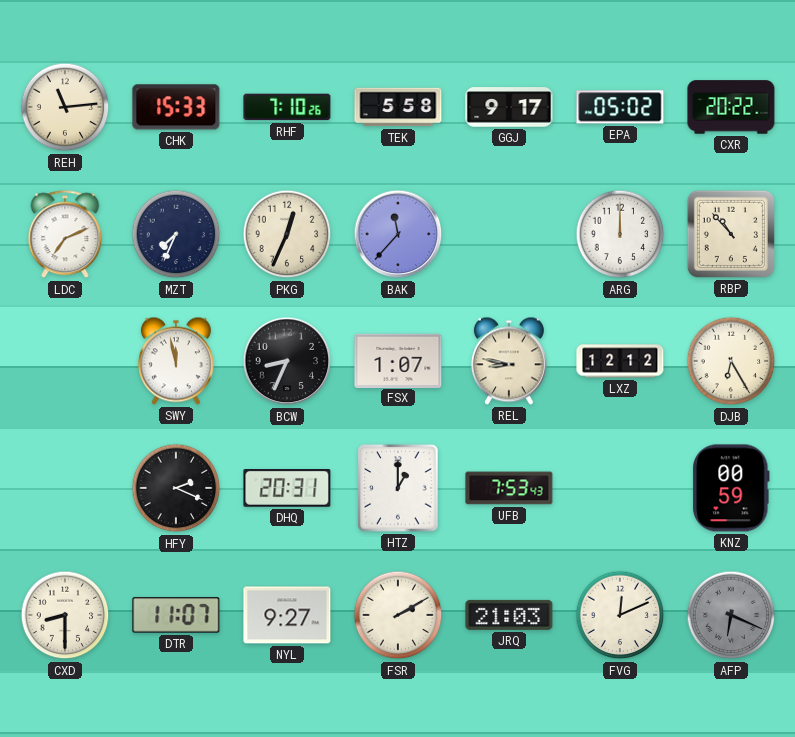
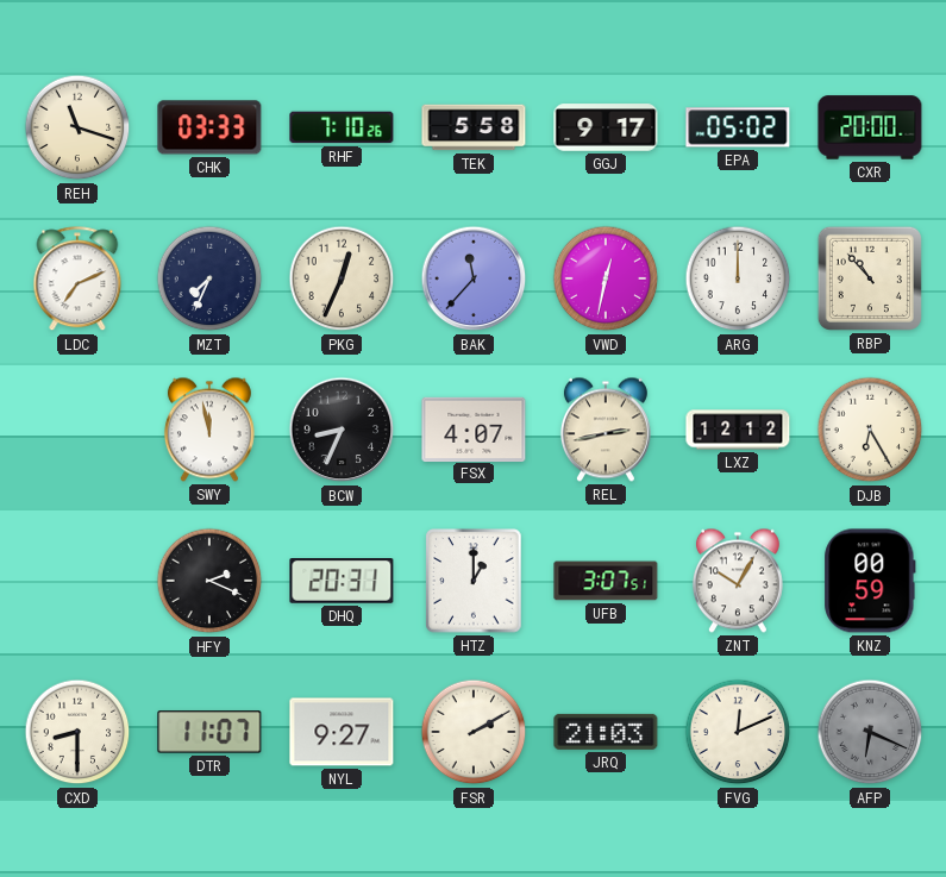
REH: 11:14 -> 11:18
CHK: 15:33 -> 03:33
CXR: 20:22 -> 20:00
VWD: none -> 12:32
FSX: 1:07 -> 4:07
REL: 8:47 -> 2:43
UFB: 7:53 -> 3:07
ZNT: none -> 10:05
